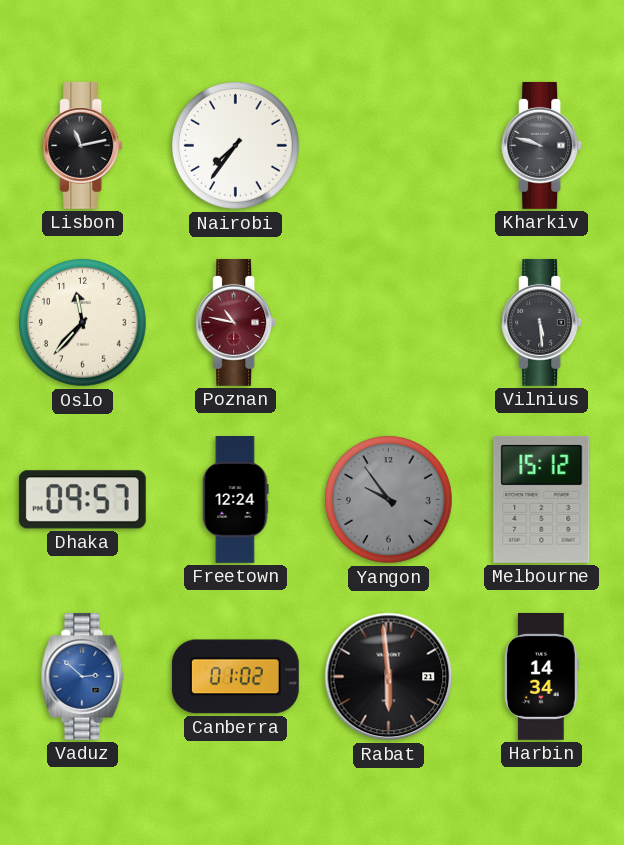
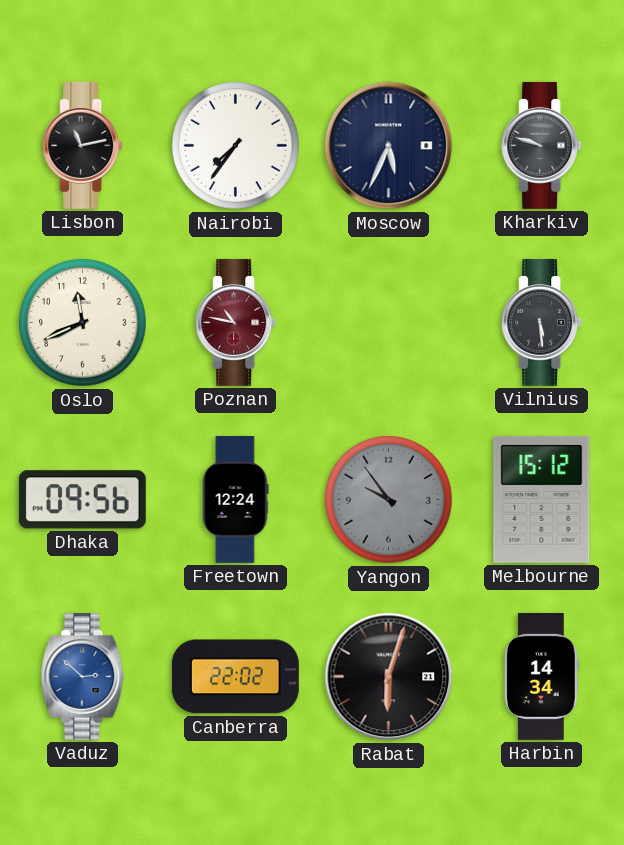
Moscow: none -> 5:34
Oslo: 11:37 -> 11:41
Dhaka: 09:57 -> 09:56
Canberra: 01:02 -> 22:02
Rabat: 5:59 -> 6:03
